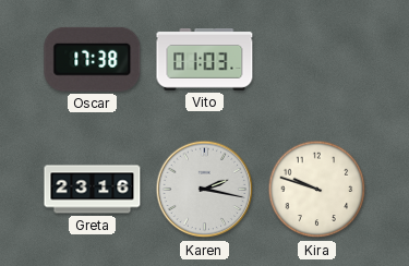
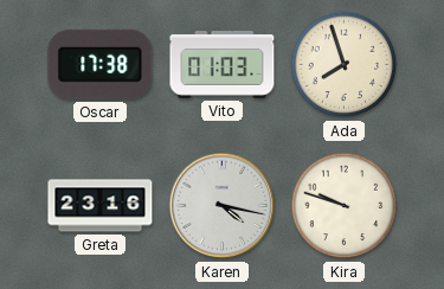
Ada: none -> 7:57
Karen: 2:17 -> 4:17
